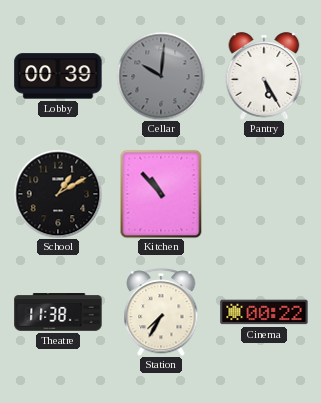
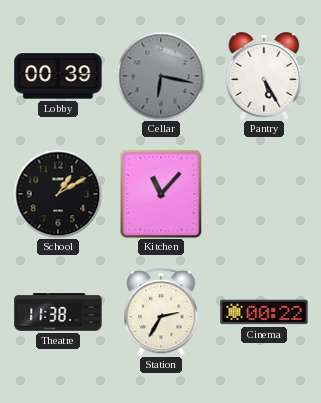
Cellar: 10:01 -> 6:17
Kitchen: 10:53 -> 11:07
Station: 7:35 -> 2:35
